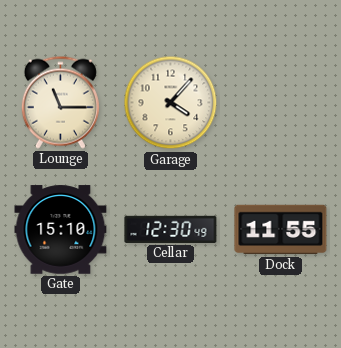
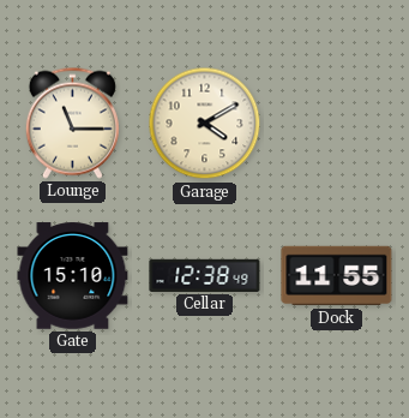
Garage: 4:07 -> 4:10
Cellar: 12:30 -> 12:38
